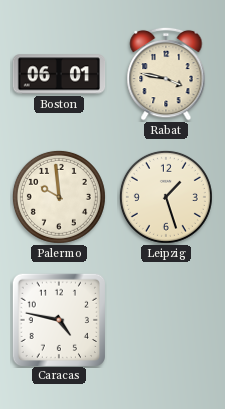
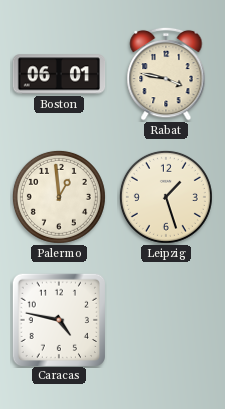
Palermo: 9:59 -> 12:59
